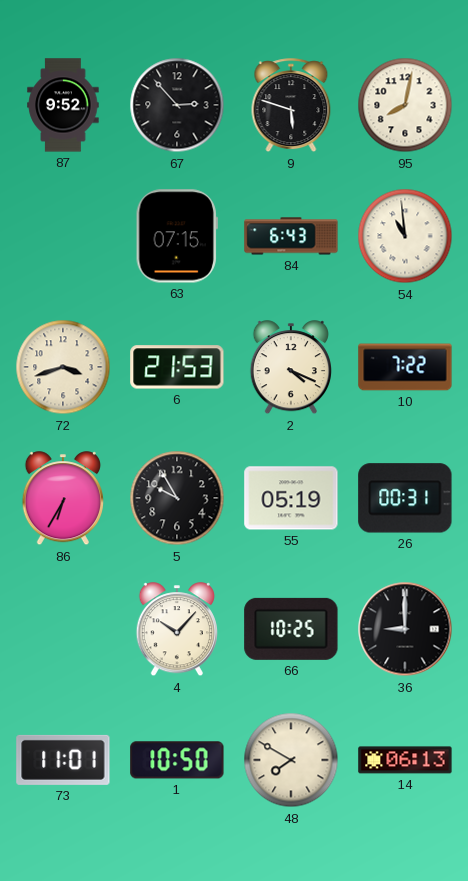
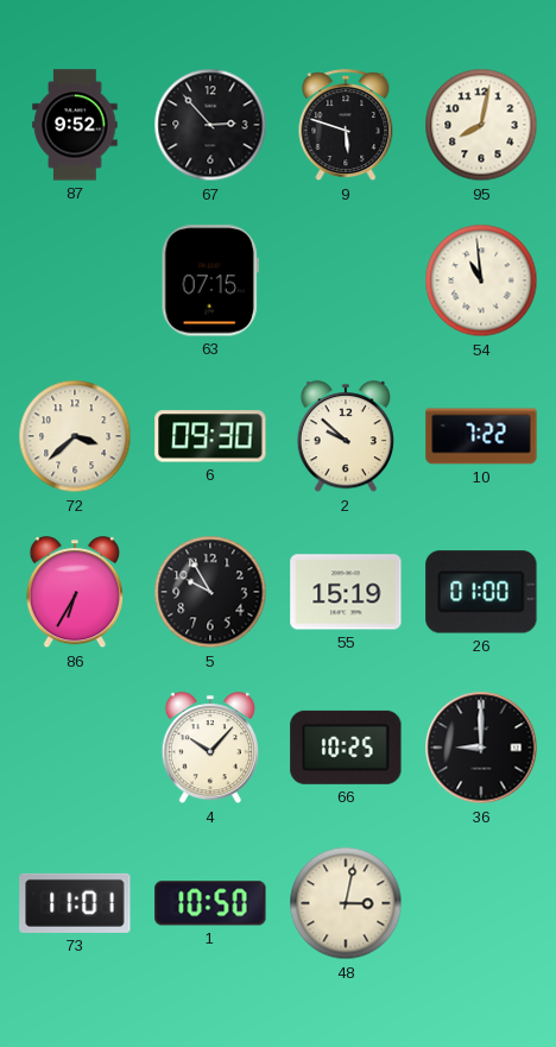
84: 6:43 -> none
72: 3:42 -> 3:38
6: 21:53 -> 09:30
2: 4:19 -> 9:52
55: 05:19 -> 15:19
26: 00:31 -> 01:00
48: 7:50 -> 3:02
14: 06:13 -> none
